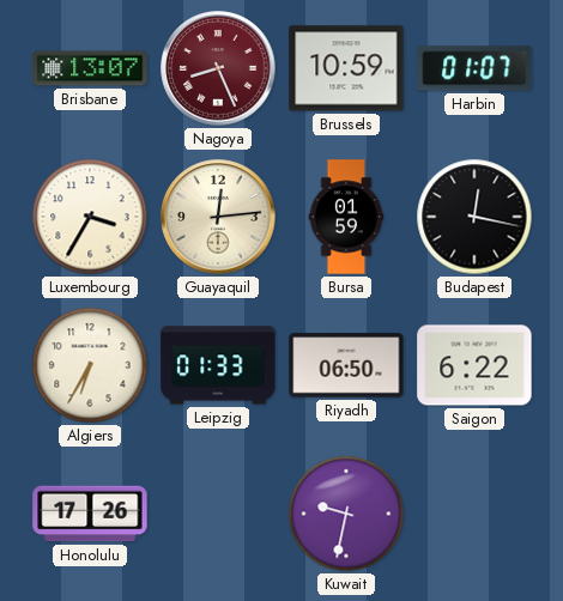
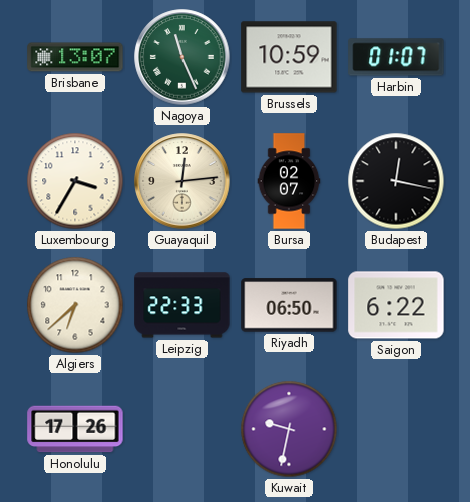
Nagoya: 8:26 -> 11:26
Nagoya dial: burgundy -> green
Bursa: 01:59 -> 02:07
Algiers: 6:35 -> 6:38
Leipzig: 01:33 -> 22:33
